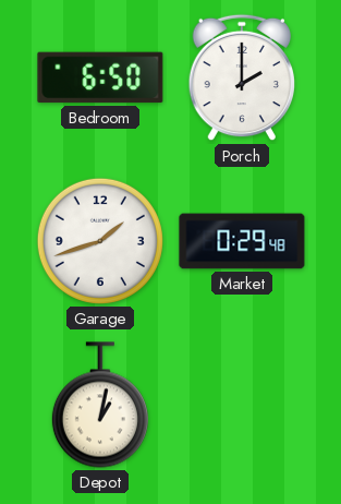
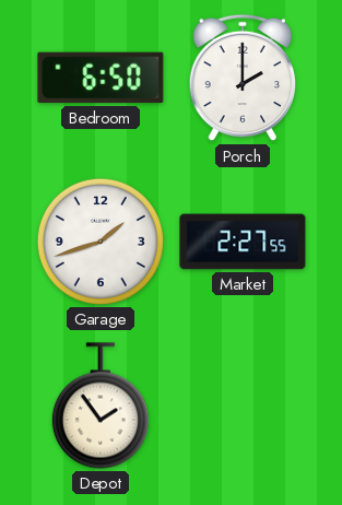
Market: 0:29 -> 2:27
Depot: 1:02 -> 1:54
